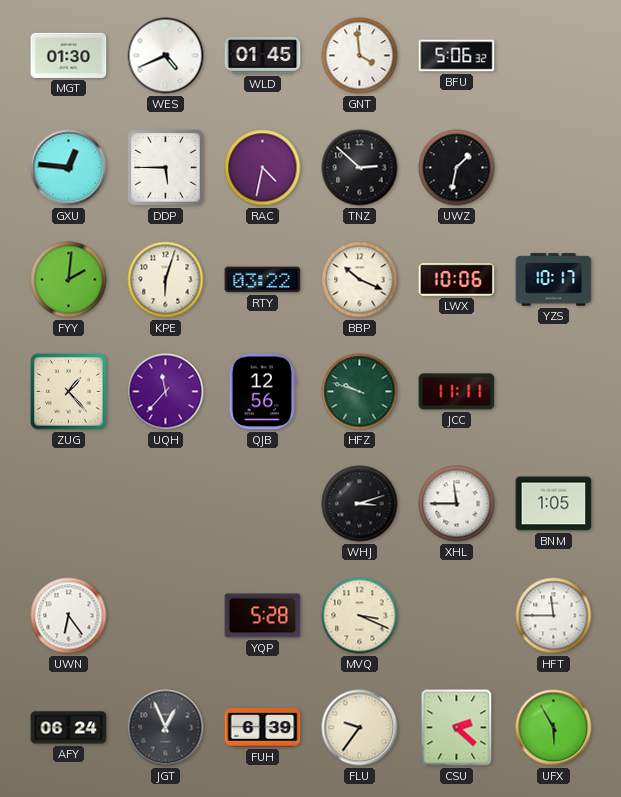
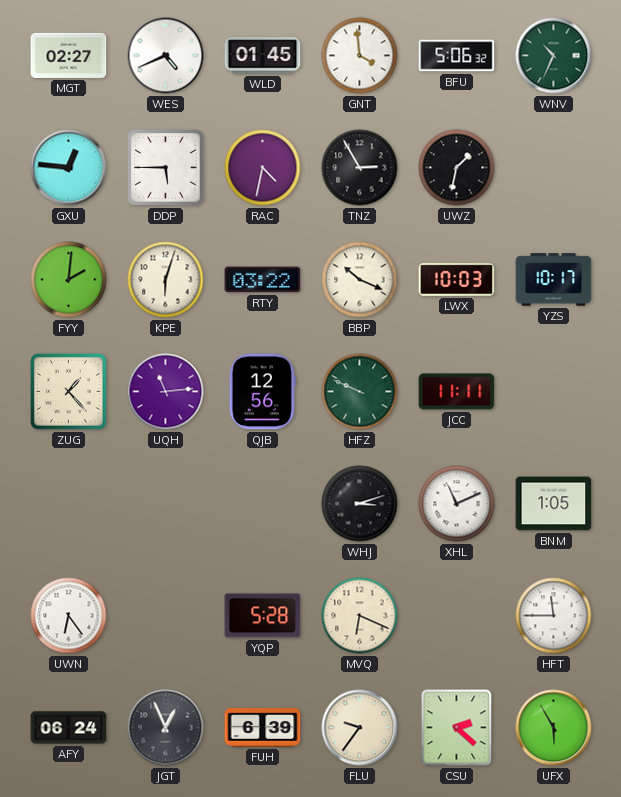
MGT: 01:30 -> 02:27
WNV: none -> 10:34
TNZ: 2:52 -> 2:55
LWX: 10:06 -> 10:03
UQH: 11:37 -> 11:14
HFZ: 9:48 -> 9:49
XHL: 11:45 -> 11:11
MVQ: 3:19 -> 6:19
